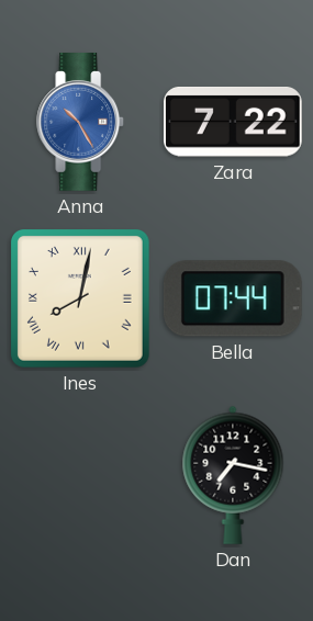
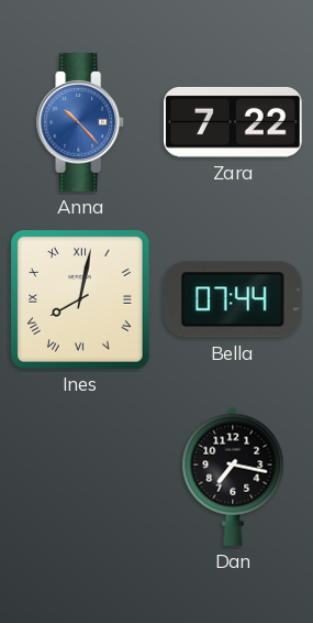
Anna: 10:25 -> 10:23
